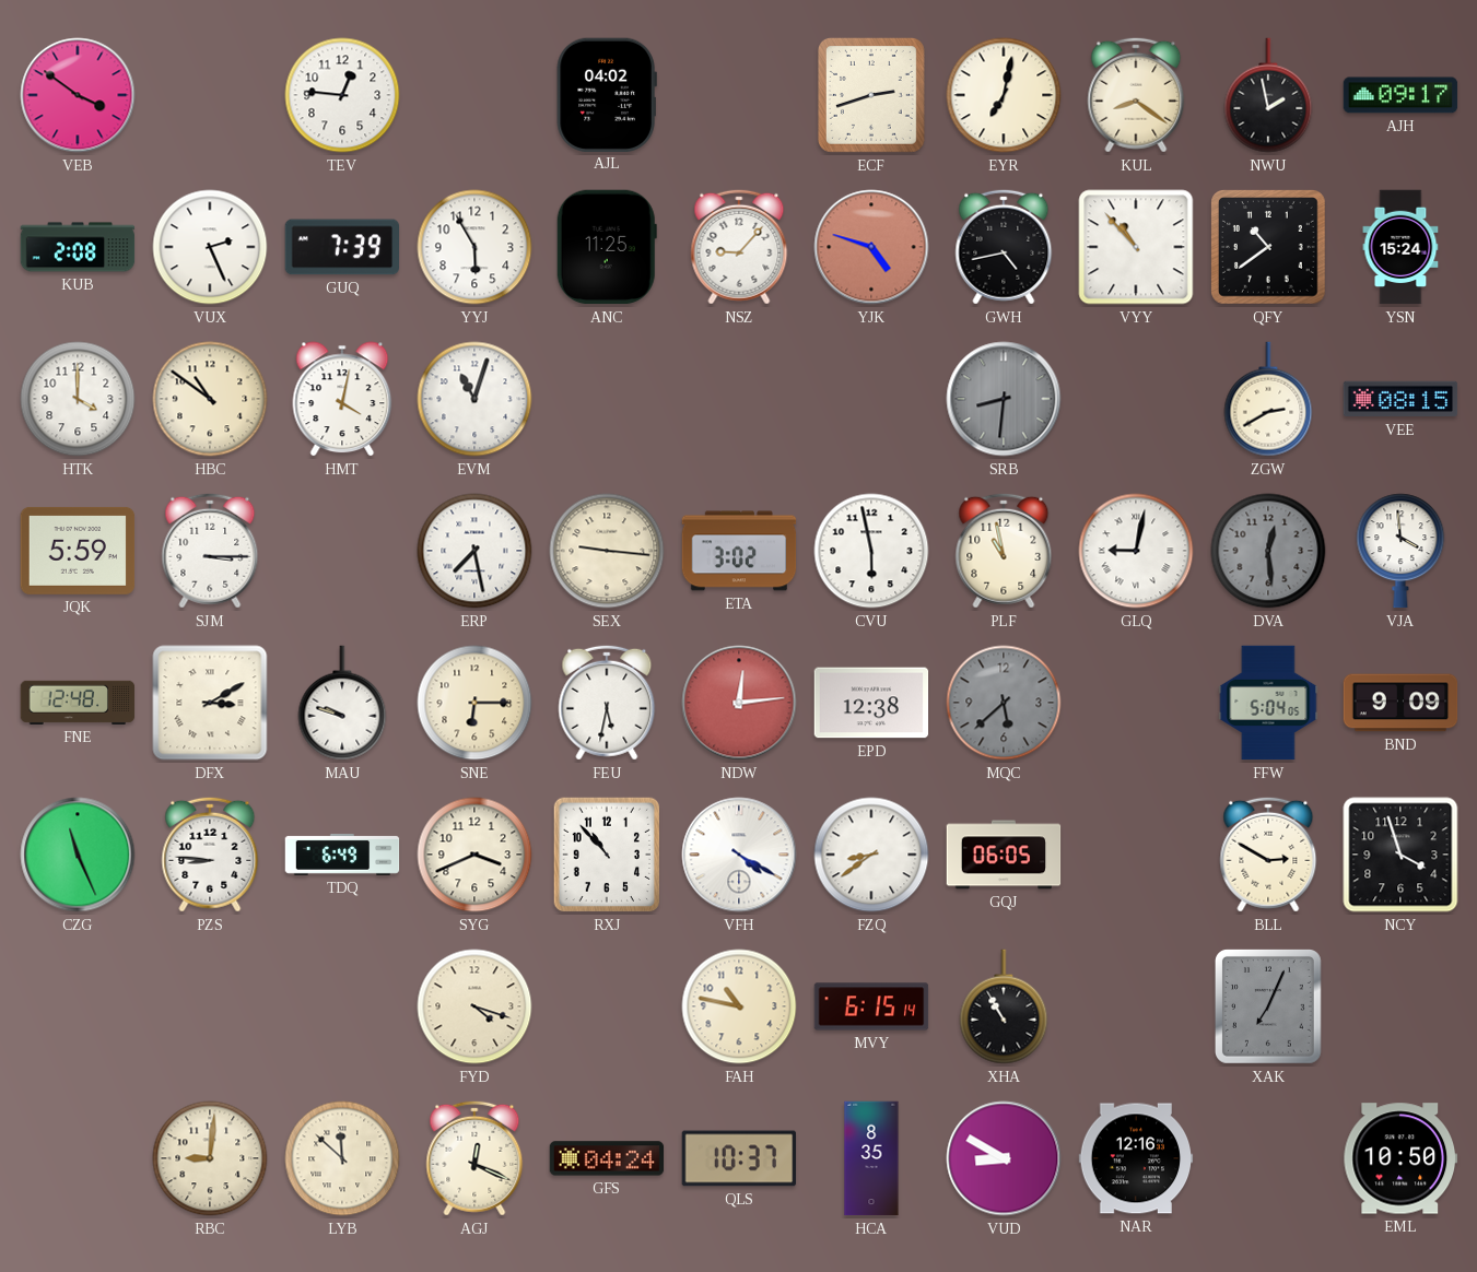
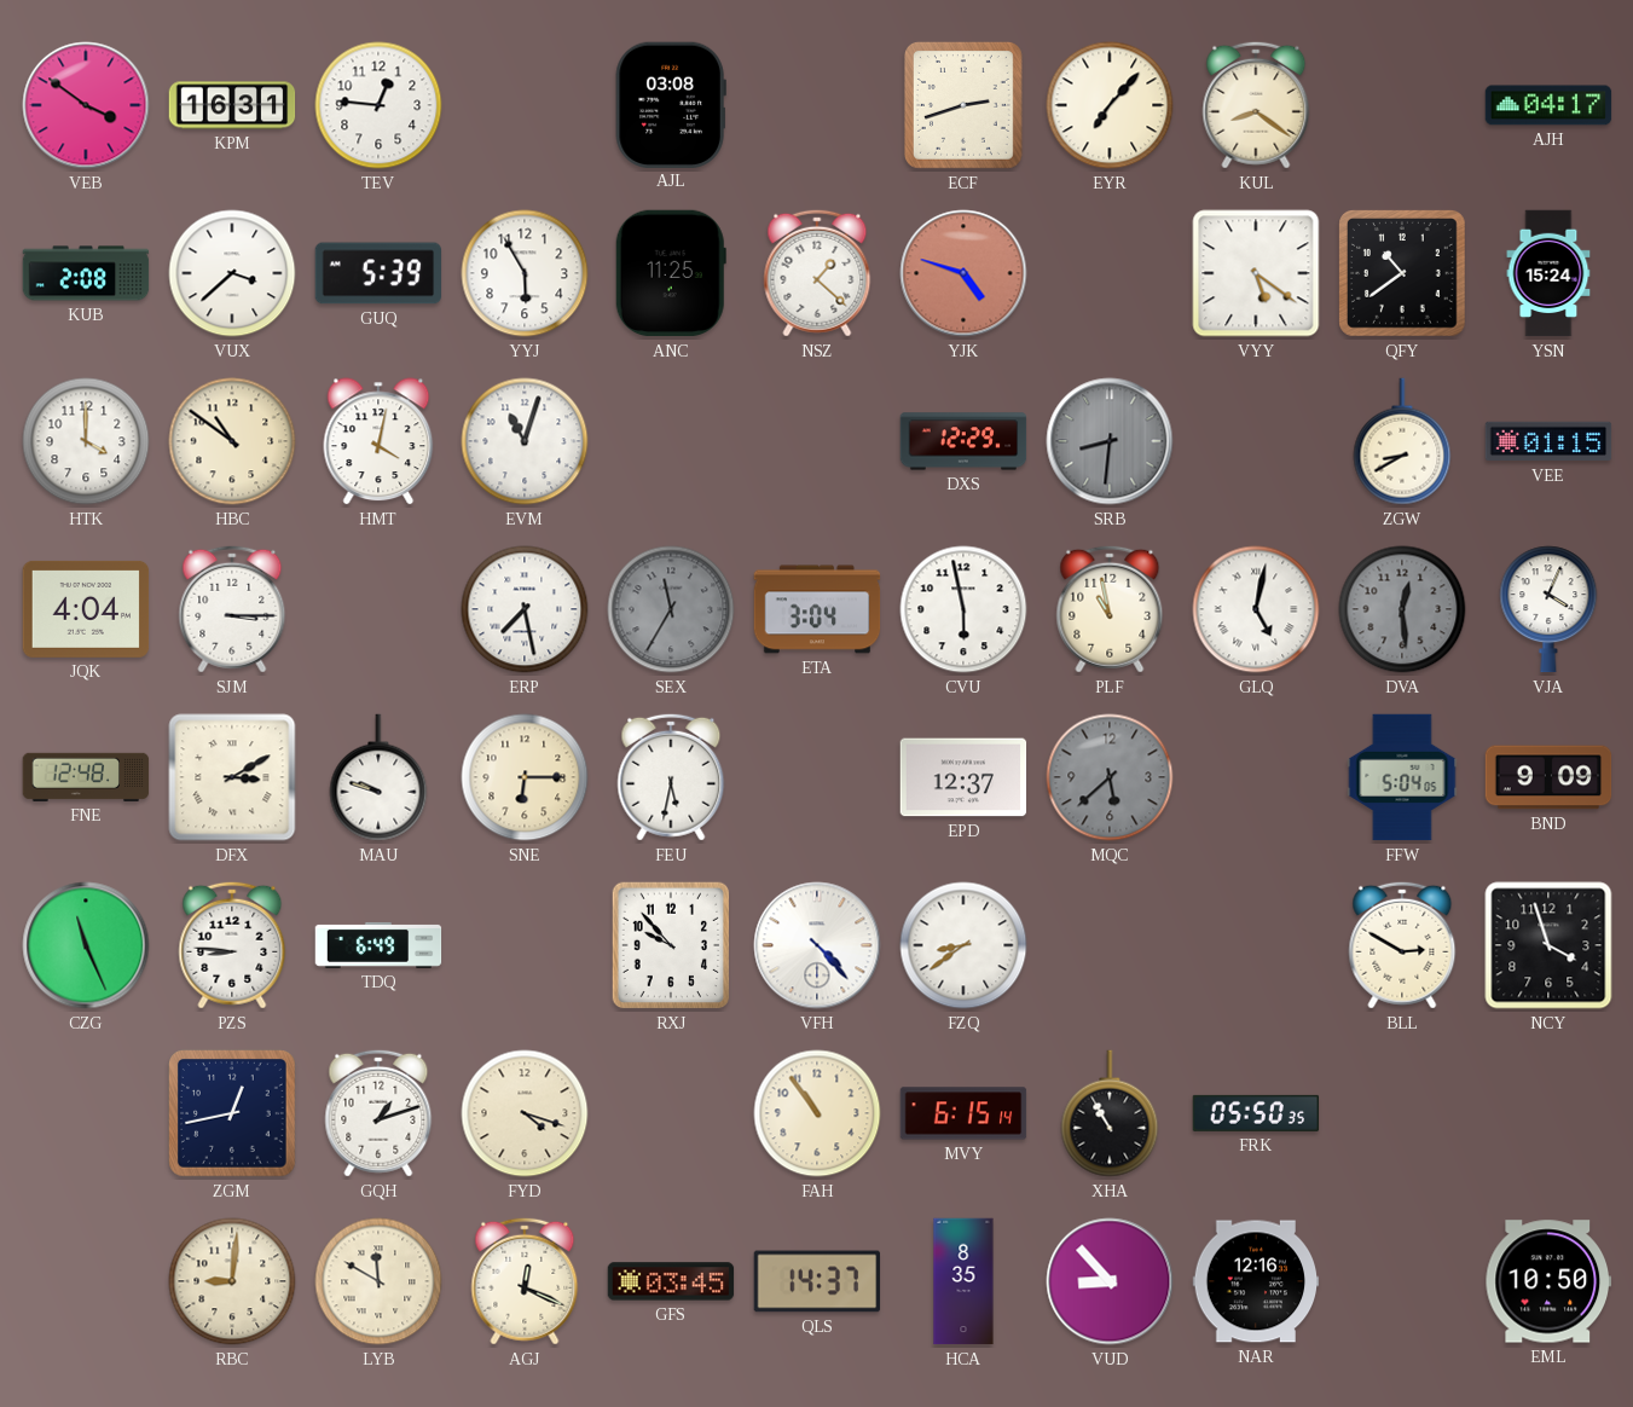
KPM: none -> 16:31
AJL: 04:02 -> 03:08
EYR: 7:02 -> 7:07
NWU: 1:58 -> none
AJH: 09:17 -> 04:17
VUX: 2:26 -> 3:38
GUQ: 7:39 -> 5:39
NSZ: 9:07 -> 1:22
GWH: 4:43 -> none
VYY: 10:53 -> 5:21
DXS: none -> 12:29
ZGW: 2:40 -> 8:40
VEE: 08:15 -> 01:15
JQK: 5:59 -> 4:04
SEX: 9:16 -> 11:35
SEX dial: cream -> grey
ETA: 3:02 -> 3:04
GLQ: 9:02 -> 5:02
VJA: 3:59 -> 4:04
NDW: 12:14 -> none
EPD: 12:38 -> 12:37
SYG: 3:41 -> none
RXJ: 10:53 -> 9:53
VFH: 4:20 -> 4:23
GQJ: 06:05 -> none
ZGM: none -> 12:43
GQH: none -> 1:12
FAH: 10:47 -> 10:54
FRK: none -> 05:50
XAK: 7:04 -> none
LYB: 11:52 -> 11:50
GFS: 04:24 -> 03:45
QLS: 10:37 -> 14:37
VUD: 8:50 -> 8:53
